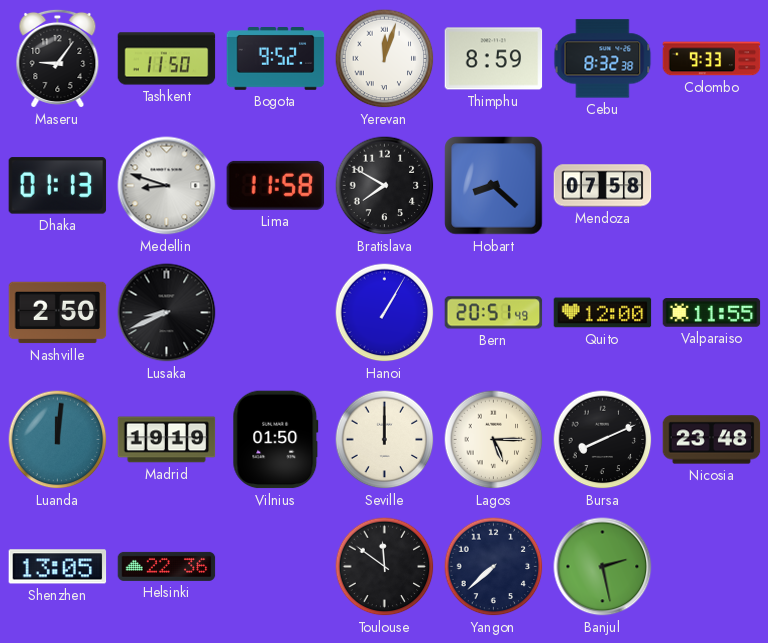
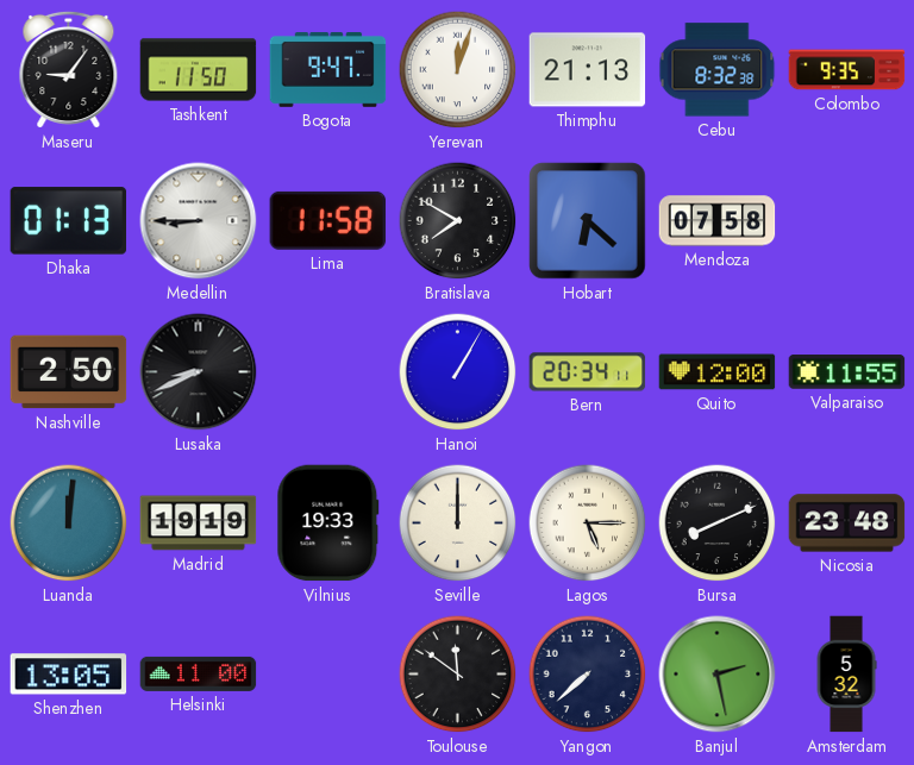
Bogota: 9:52 -> 9:47
Thimphu: 8:59 -> 21:13
Colombo: 9:33 -> 9:35
Medellin: 8:48 -> 8:45
Hobart: 8:22 -> 6:22
Bern: 20:51 -> 20:34
Vilnius: 01:50 -> 19:33
Helsinki: 22:36 -> 11:00
Amsterdam: none -> 5:32
